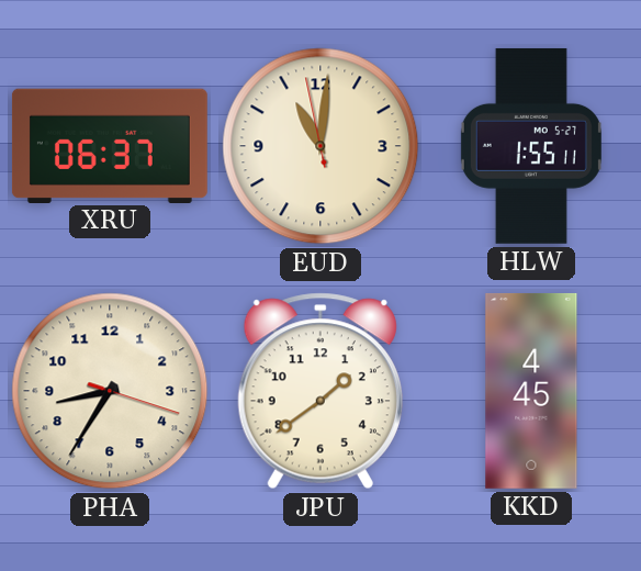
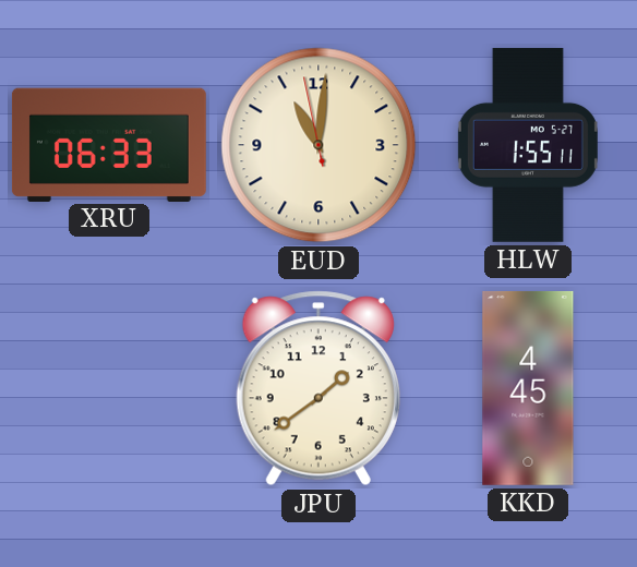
XRU: 06:37 -> 06:33
PHA: 8:35 -> none
